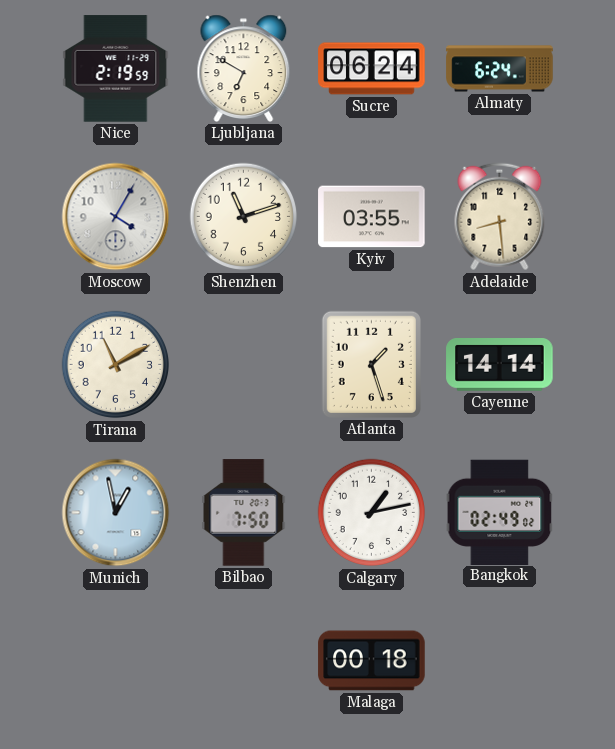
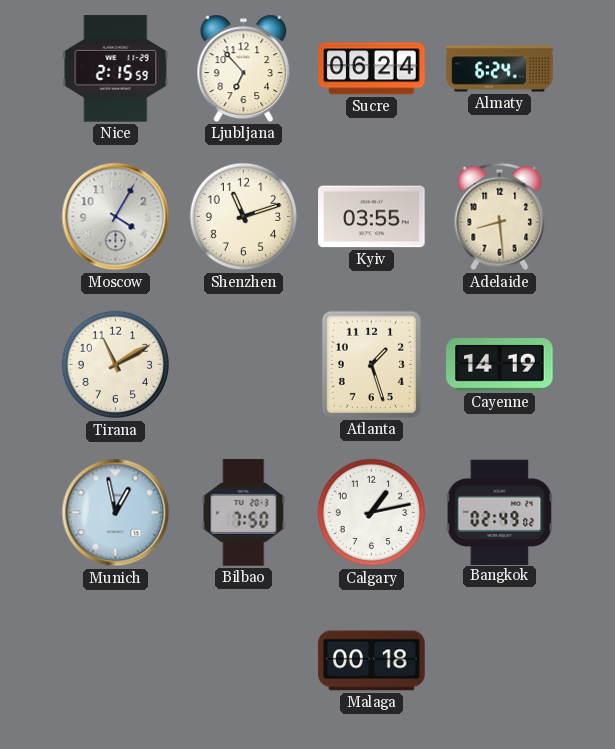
Nice: 2:19 -> 2:15
Ljubljana: 6:50 -> 6:53
Cayenne: 14:14 -> 14:19
